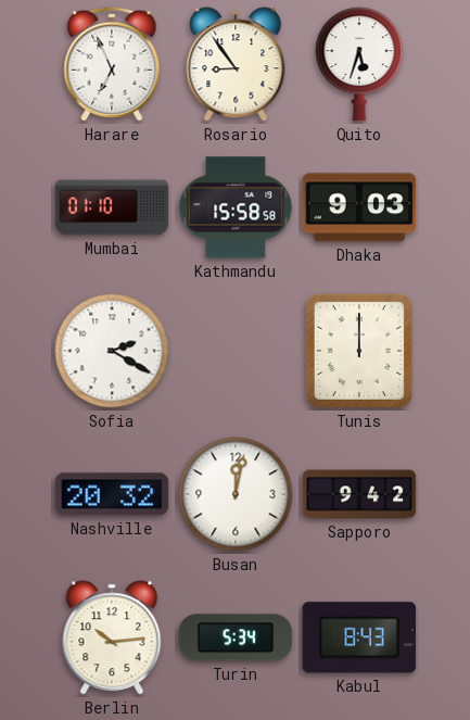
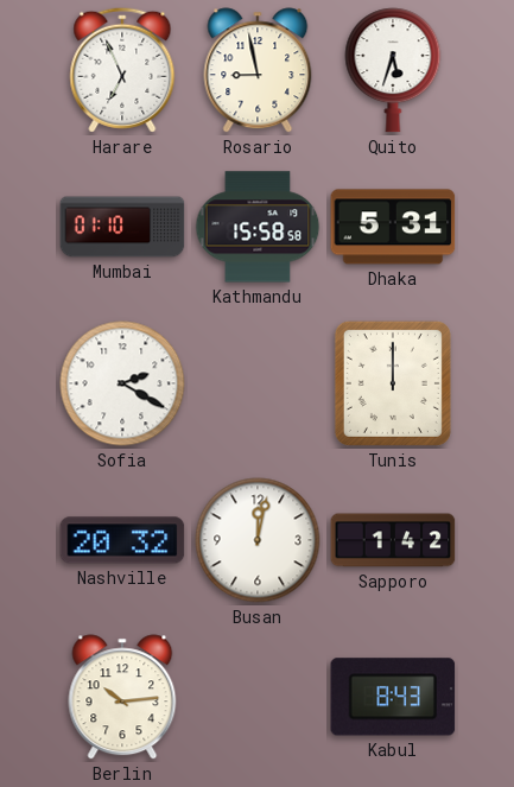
Rosario: 8:54 -> 8:58
Dhaka: 9:03 -> 5:31
Sapporo: 9:42 -> 1:42
Turin: 5:34 -> none
